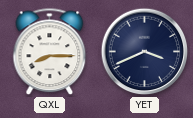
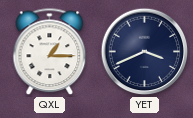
QXL: 8:15 -> 1:15
